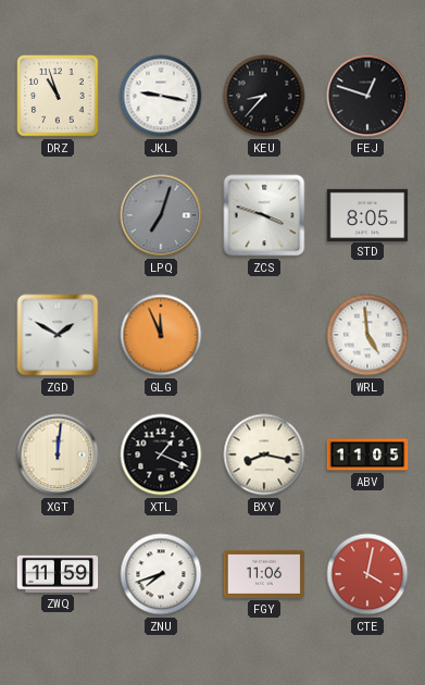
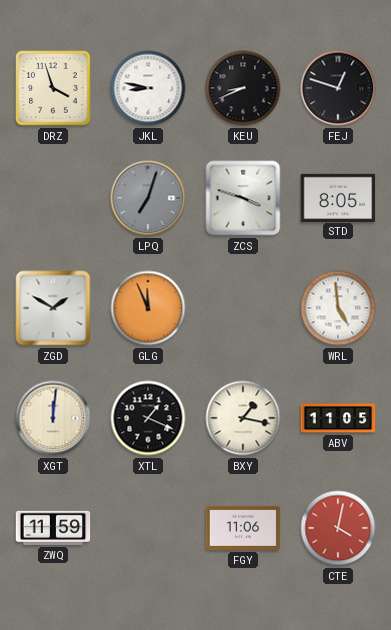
DRZ: 10:57 -> 3:57
JKL: 9:17 -> 8:47
KEU: 8:37 -> 8:41
BXY: 8:17 -> 1:17
ZNU: 7:42 -> none
